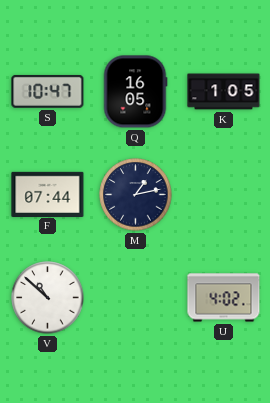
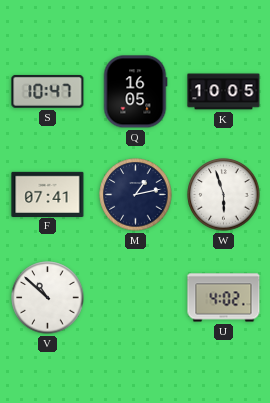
K: 1:05 -> 10:05
F: 07:44 -> 07:41
W: none -> 5:57
